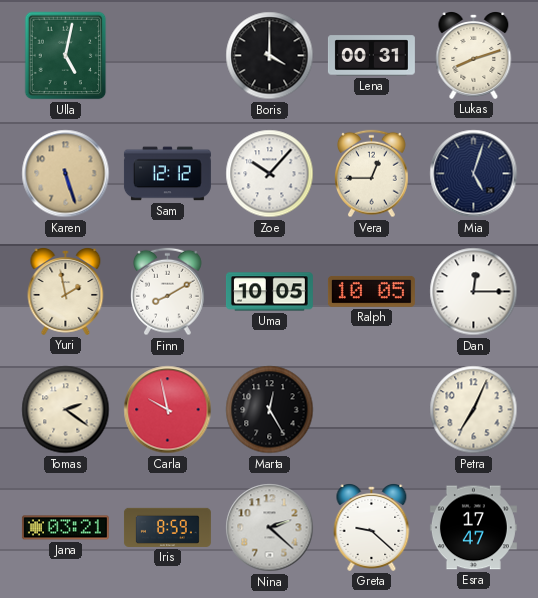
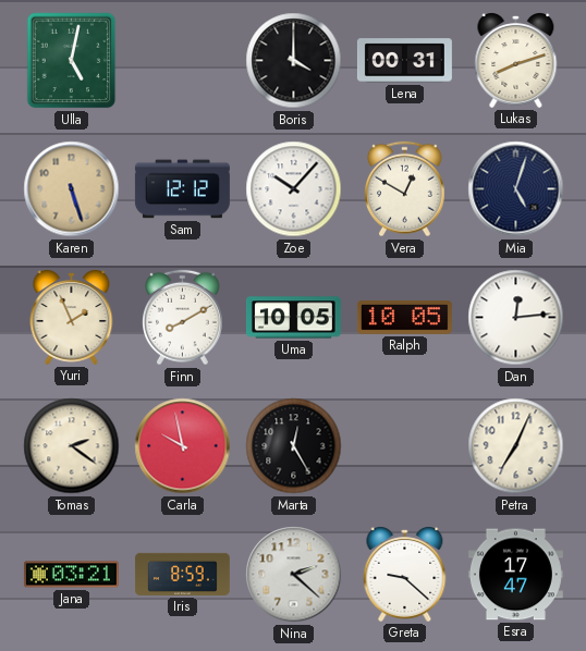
Vera: 12:45 -> 12:50
Yuri: 1:58 -> 1:56
Dan: 12:15 -> 12:14
